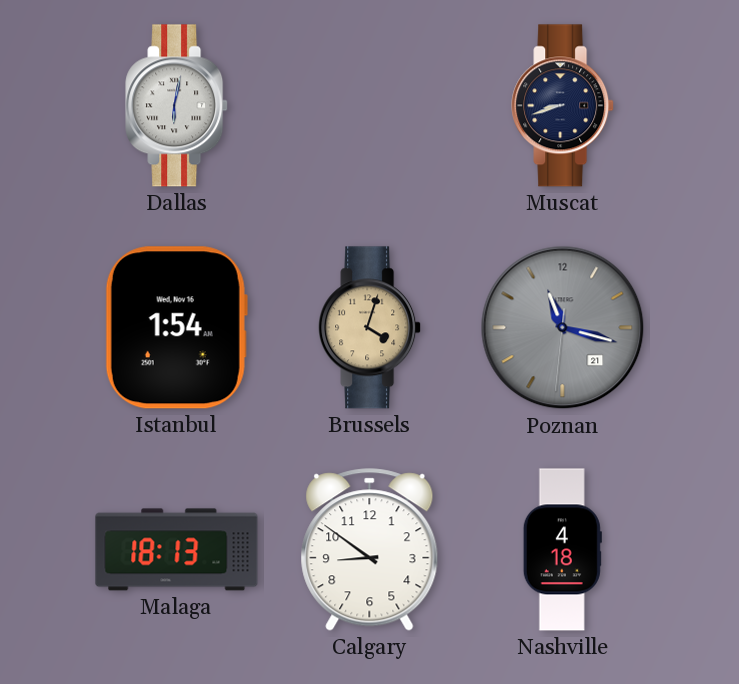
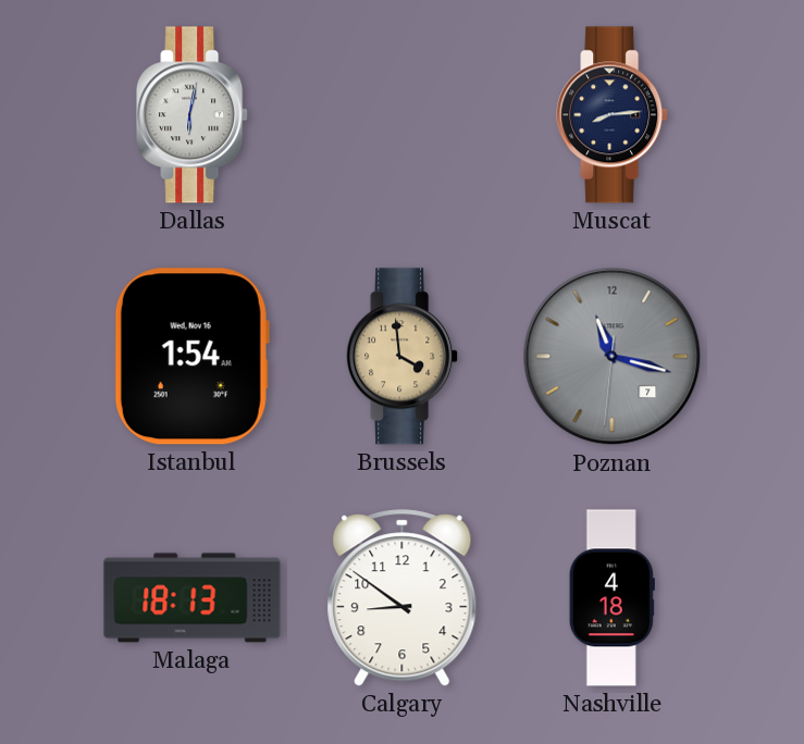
Muscat: 8:42 -> 8:14
Brussels: 4:03 -> 3:59
Poznan date: 21 -> 7
